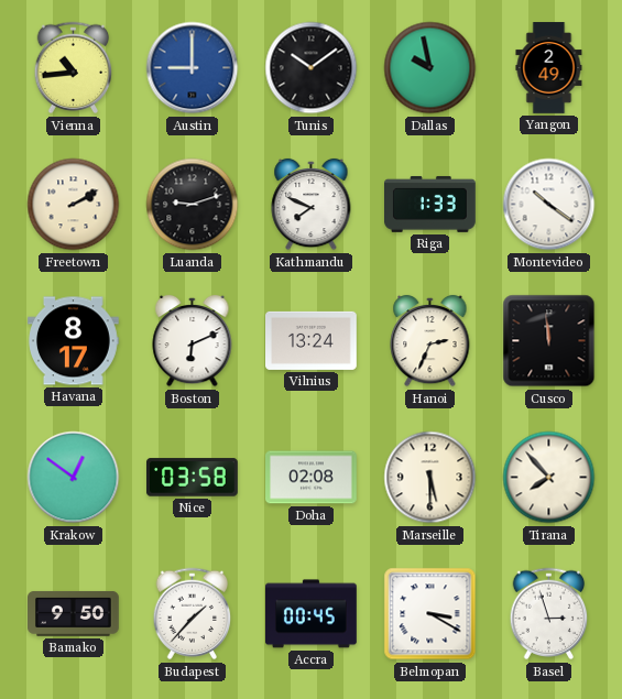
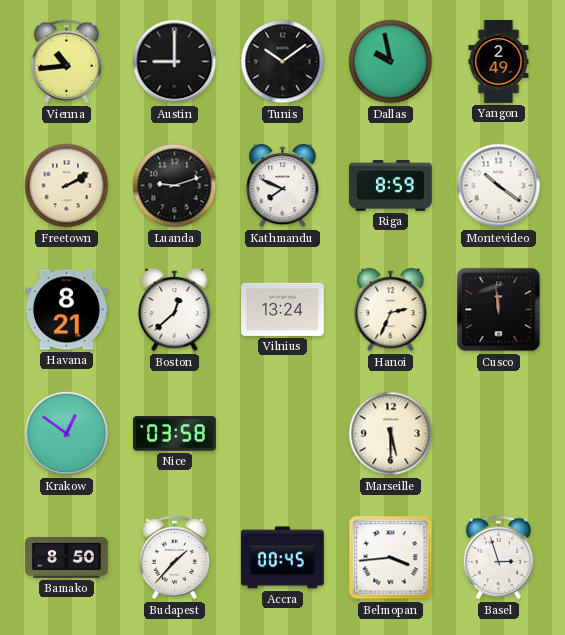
Austin dial: blue -> black
Riga: 1:33 -> 8:59
Havana: 8:17 -> 8:21
Boston: 6:11 -> 12:38
Doha: 02:08 -> none
Tirana: 7:53 -> none
Bamako: 9:50 -> 8:50
Belmopan: 3:20 -> 3:44
